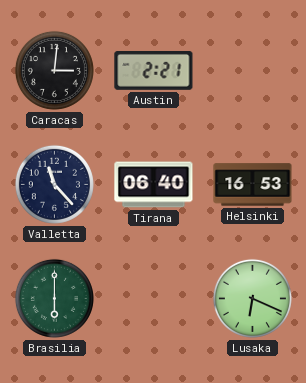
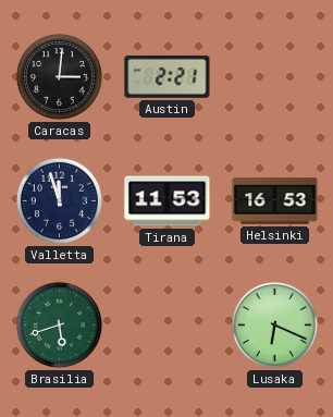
Valletta: 11:23 -> 11:57
Tirana: 06:40 -> 11:53
Brasilia: 6:00 -> 5:42
